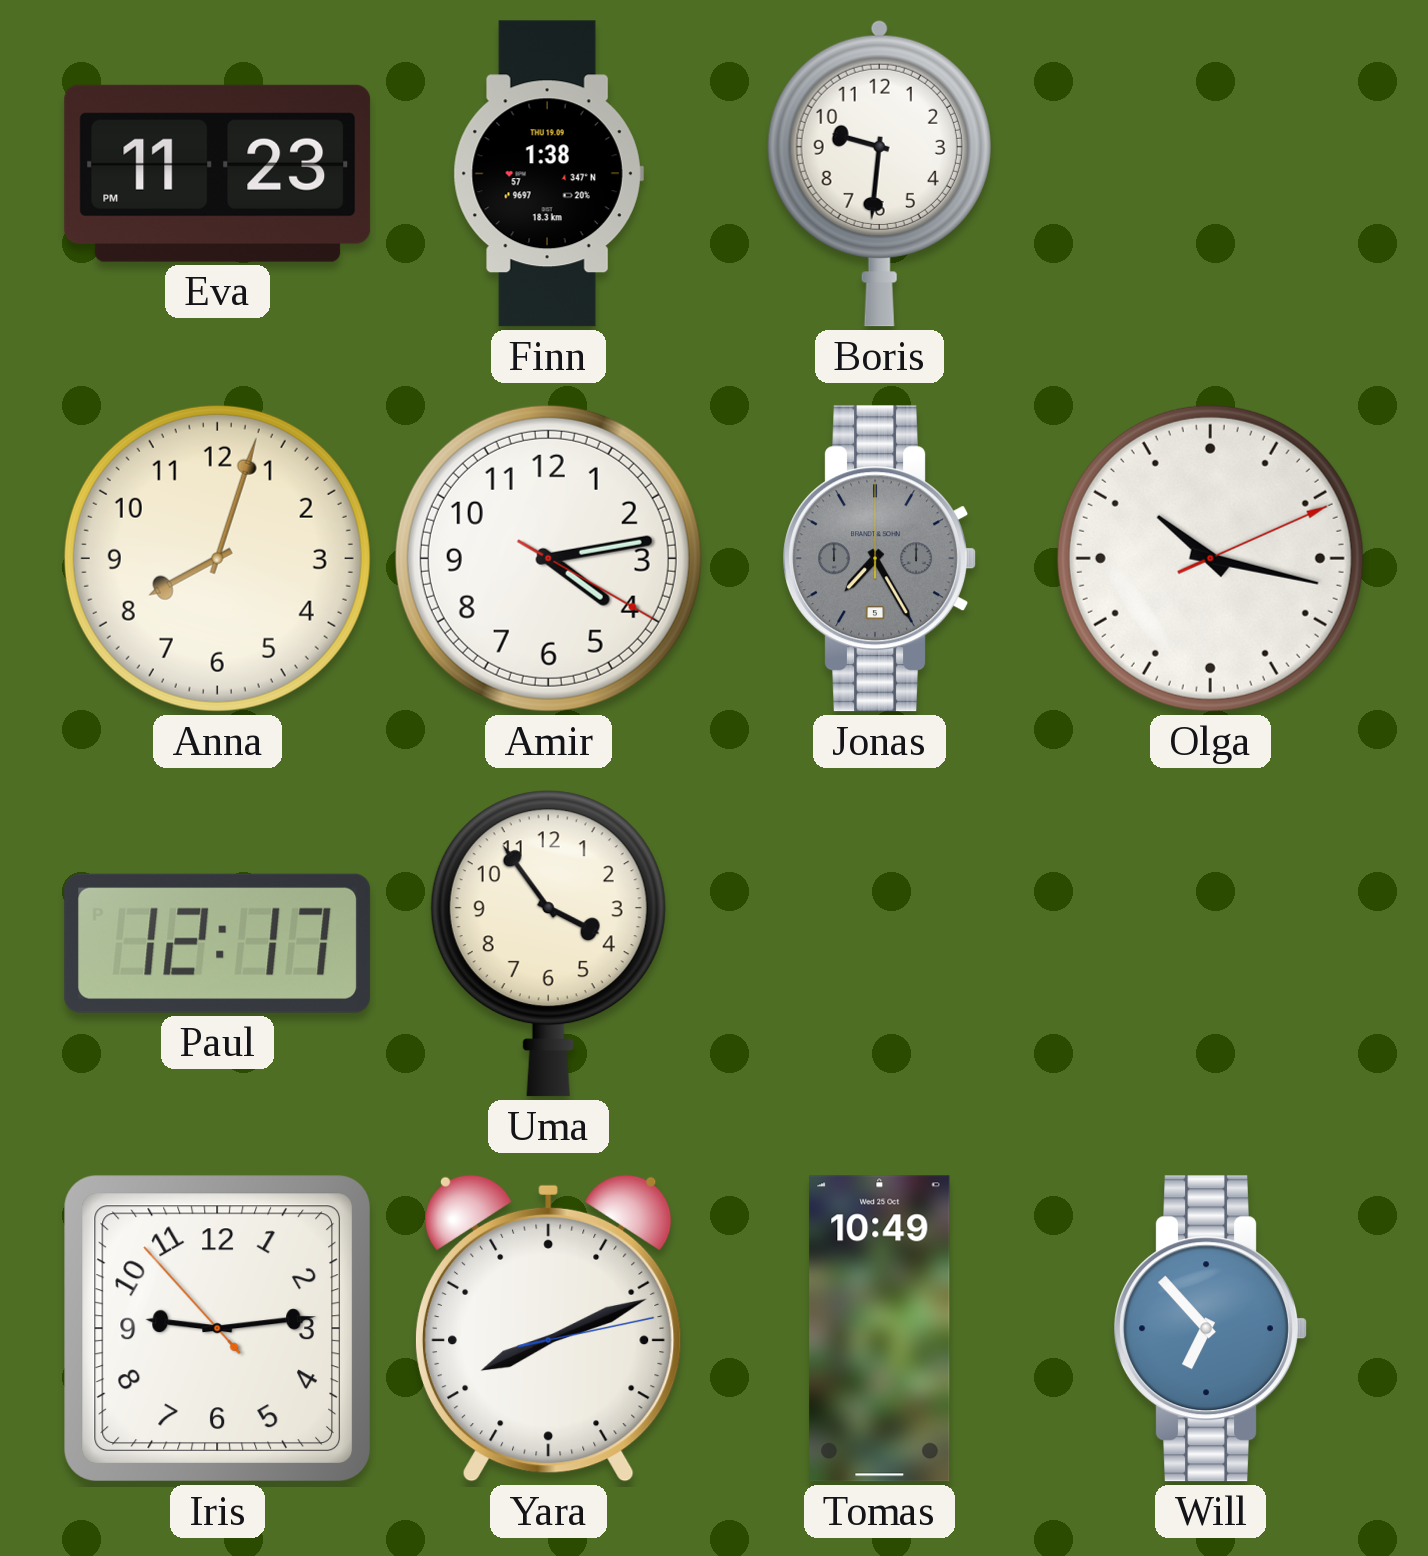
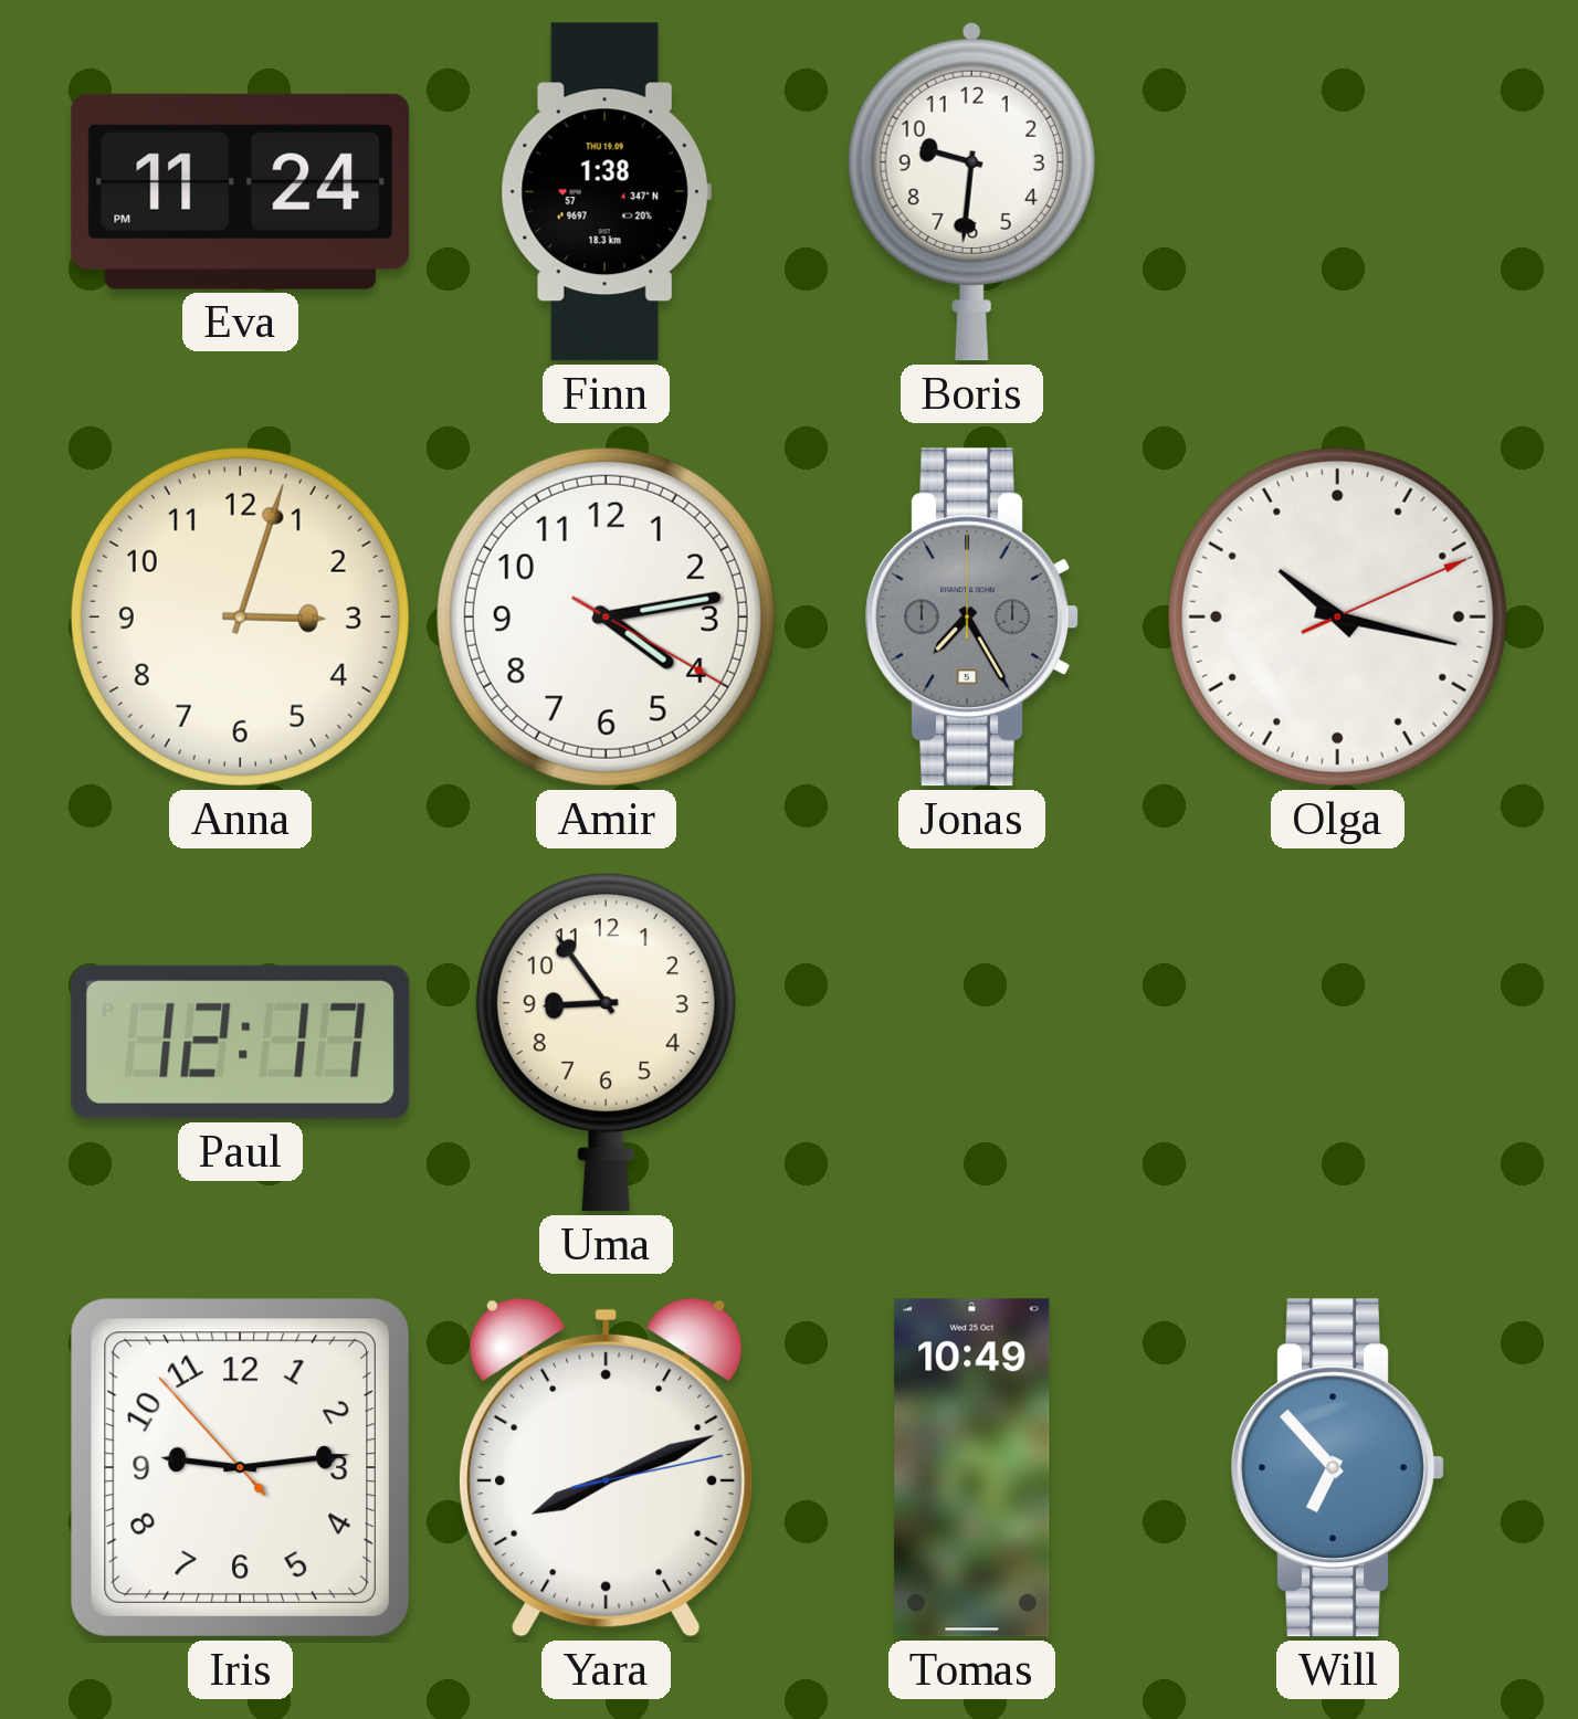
Eva: 11:23 -> 11:24
Anna: 8:03 -> 3:03
Uma: 3:54 -> 8:54
